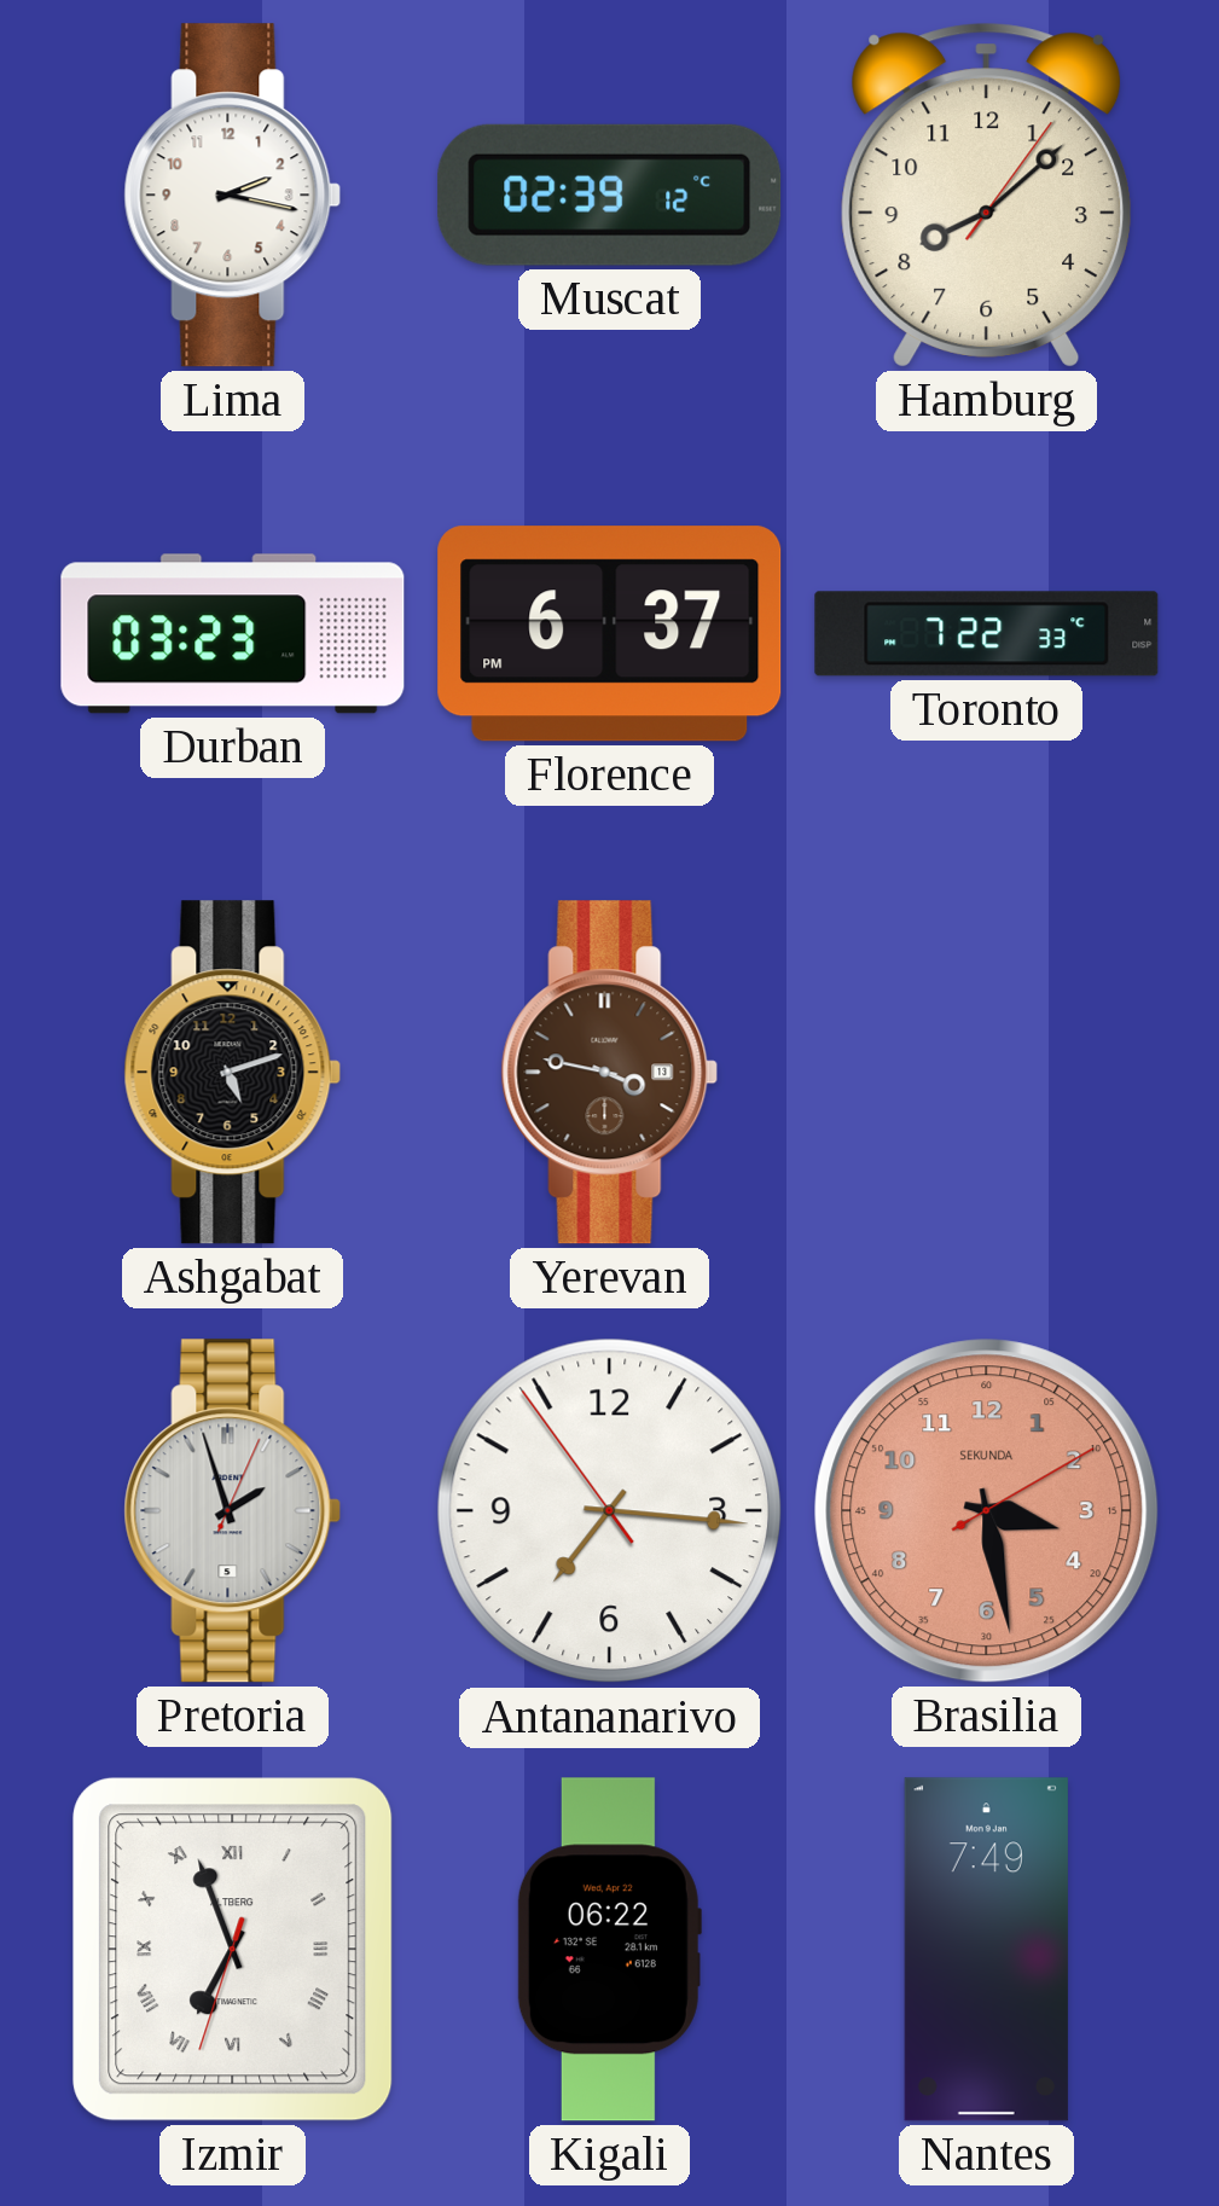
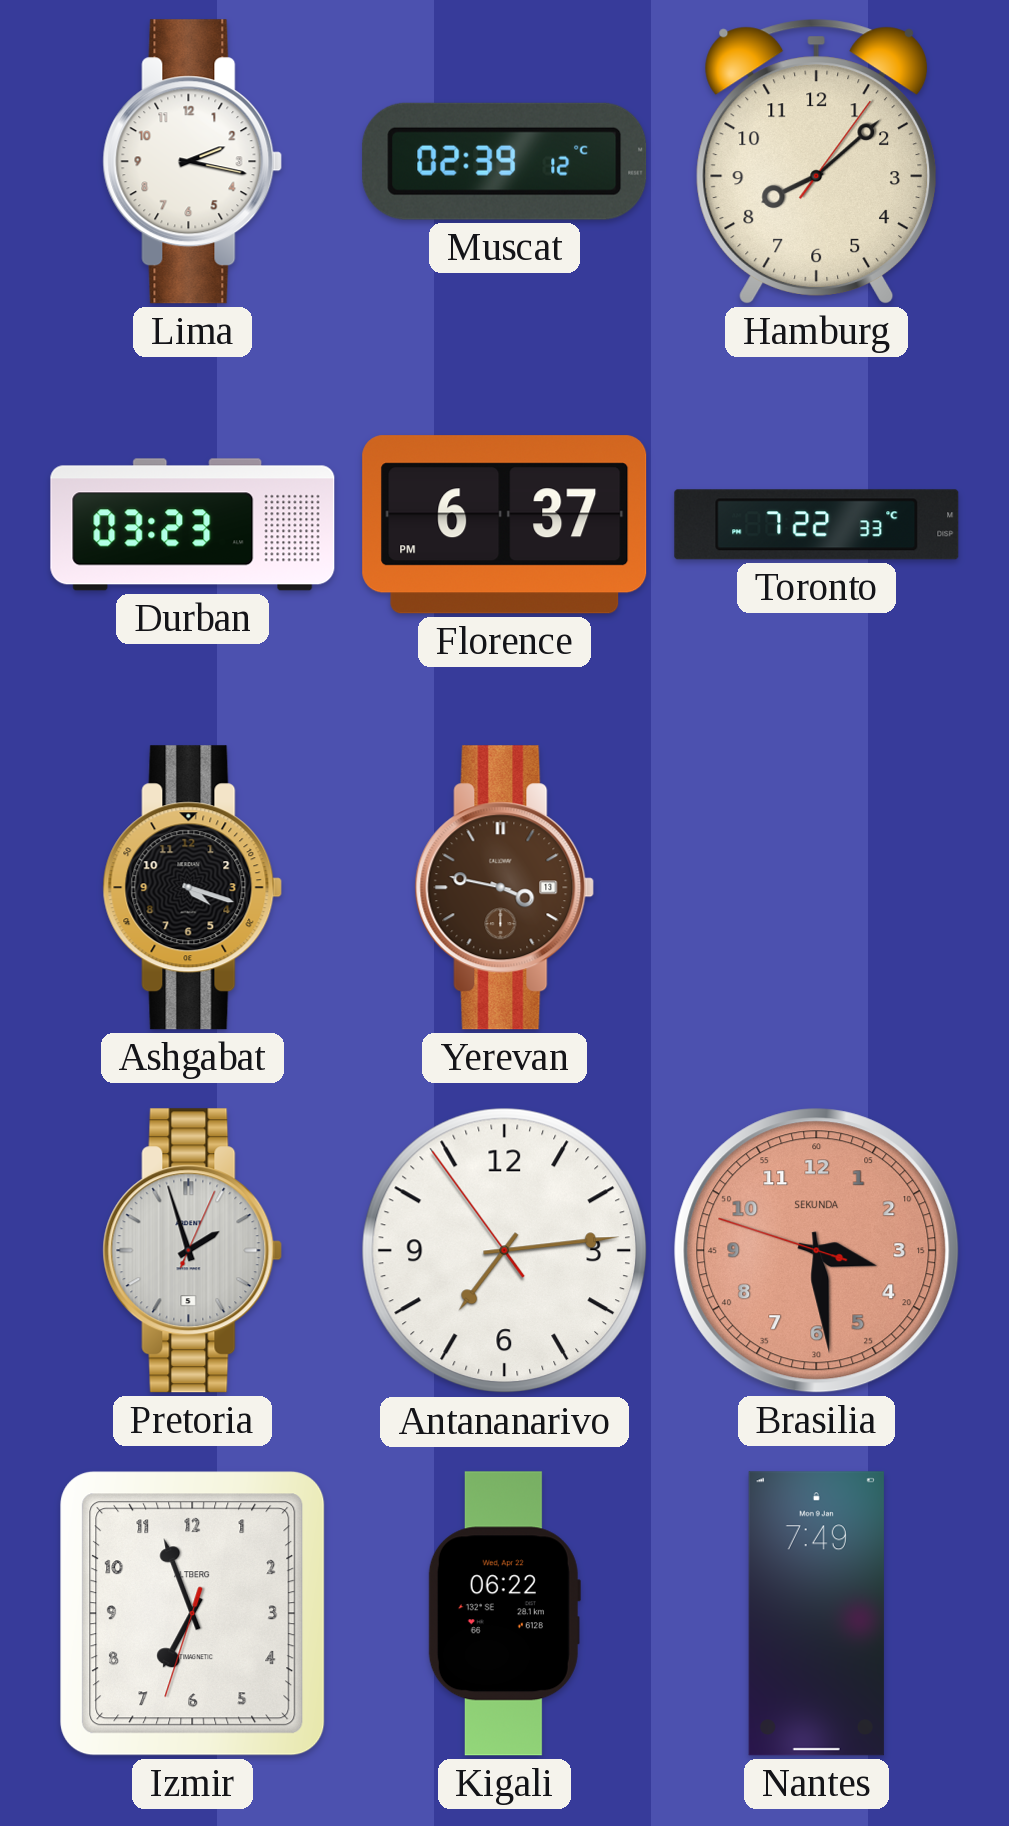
Ashgabat: 5:12 -> 4:18
Antananarivo: 7:15 -> 7:13
Brasilia: 3:28:10 -> 3:28:48
Izmir numerals: Roman -> Arabic
